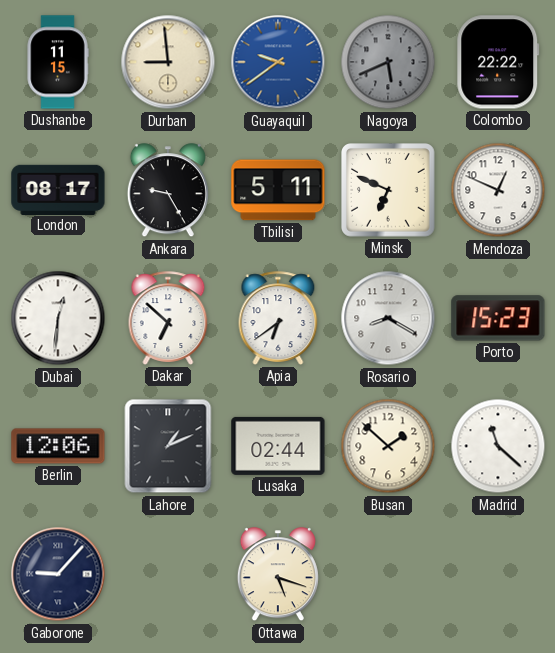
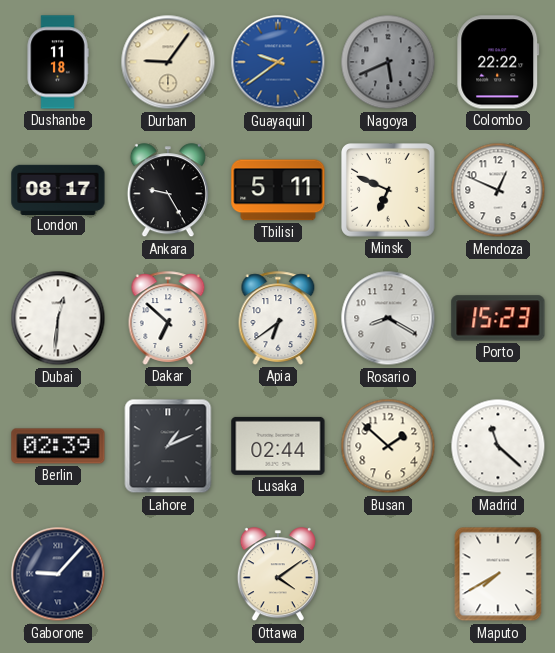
Dushanbe: 11:15 -> 11:18
Durban: 8:59 -> 9:06
Berlin: 12:06 -> 02:39
Ottawa: 5:18 -> 4:09
Maputo: none -> 7:40
